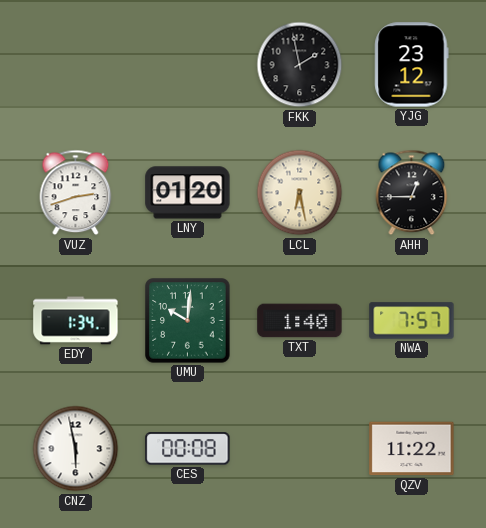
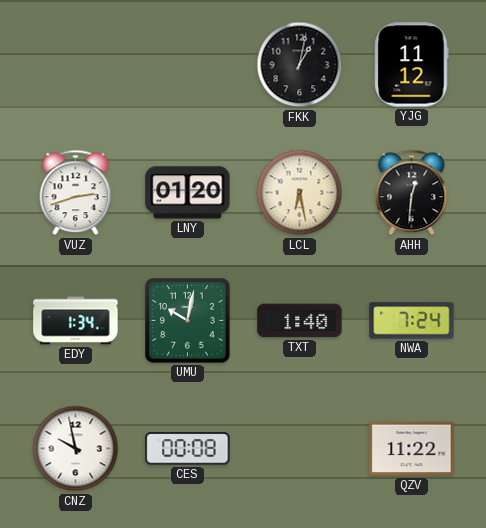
FKK: 1:58 -> 1:02
YJG: 23:12 -> 11:12
AHH: 12:45 -> 12:31
UMU: 10:01 -> 10:02
NWA: 7:57 -> 7:24
CNZ: 5:58 -> 9:58
